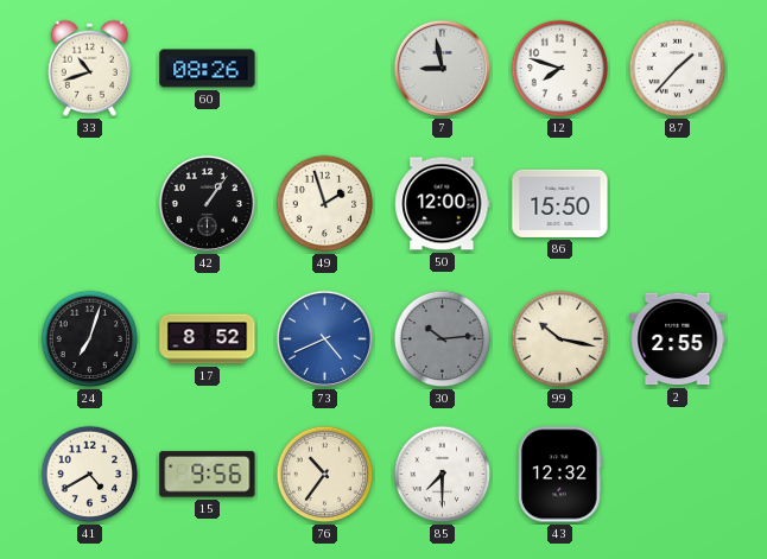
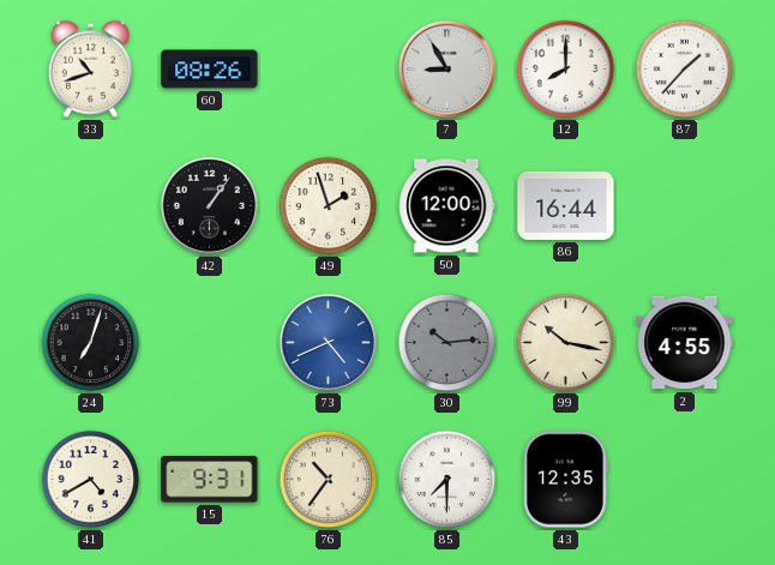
7: 8:58 -> 8:55
12: 7:48 -> 8:00
86: 15:50 -> 16:44
17: 8:52 -> none
2: 2:55 -> 4:55
15: 9:56 -> 9:31
43: 12:32 -> 12:35
